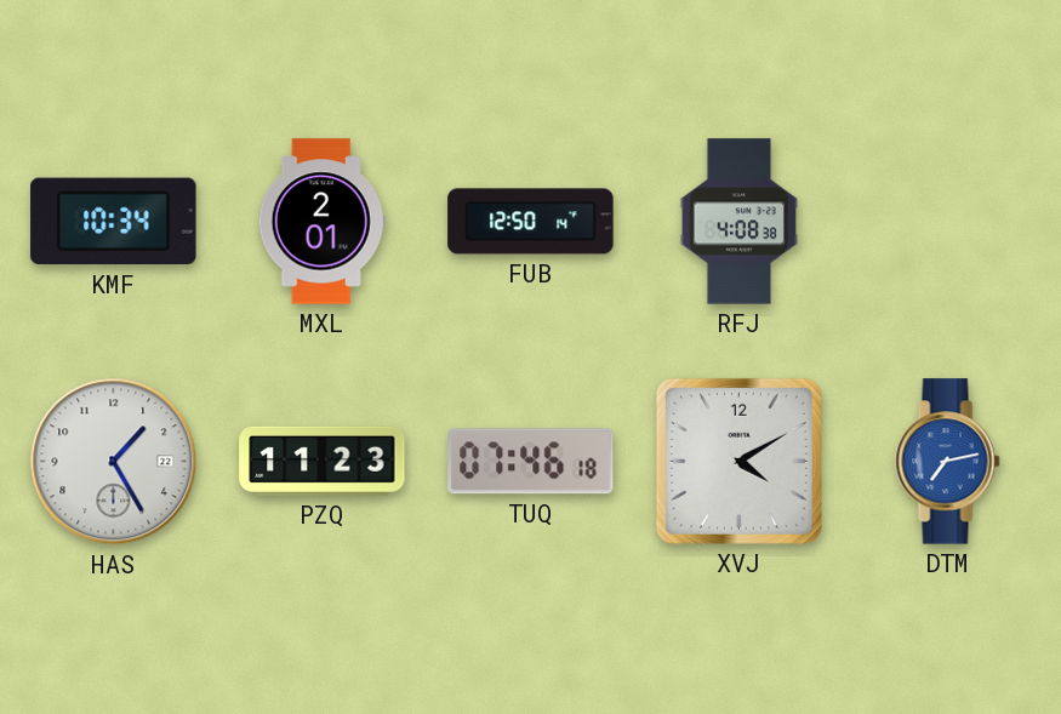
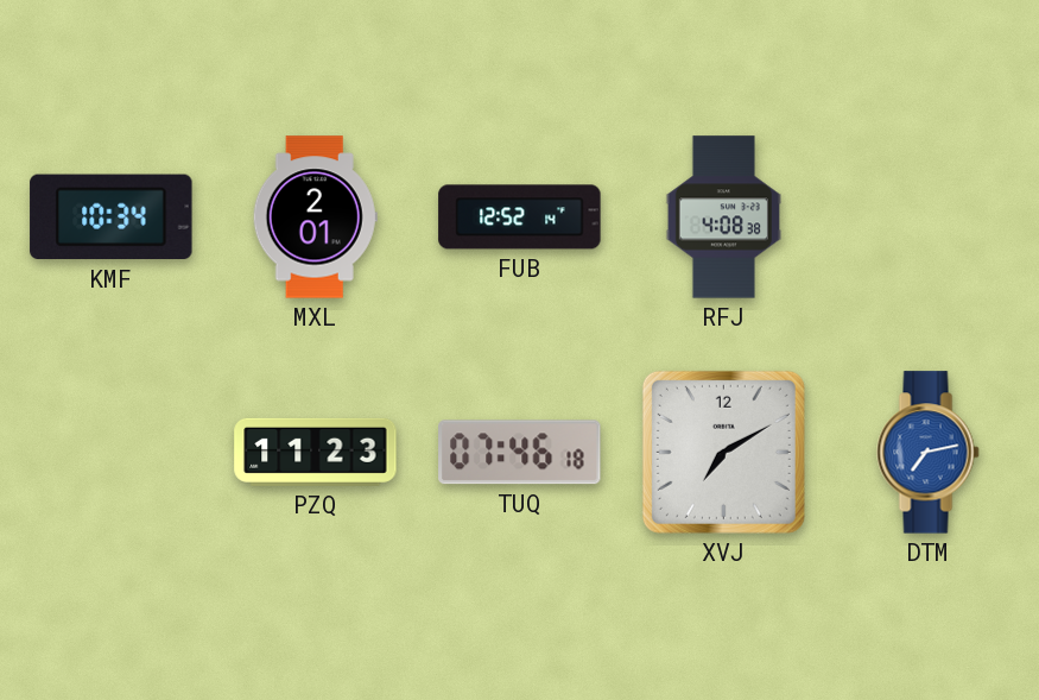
FUB: 12:50 -> 12:52
HAS: 1:25 -> none
XVJ: 4:10 -> 7:10
